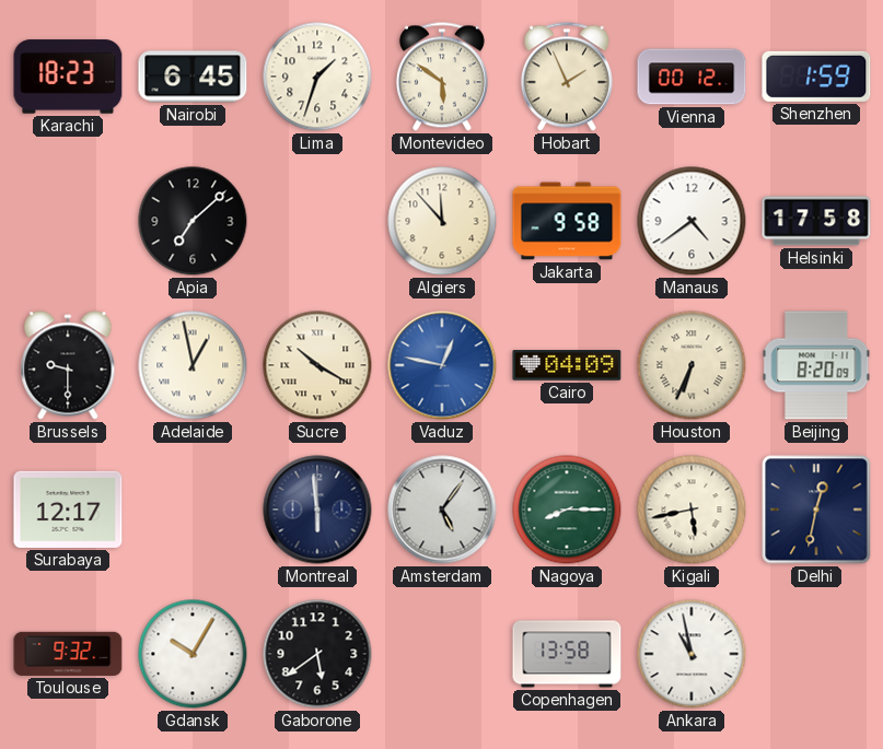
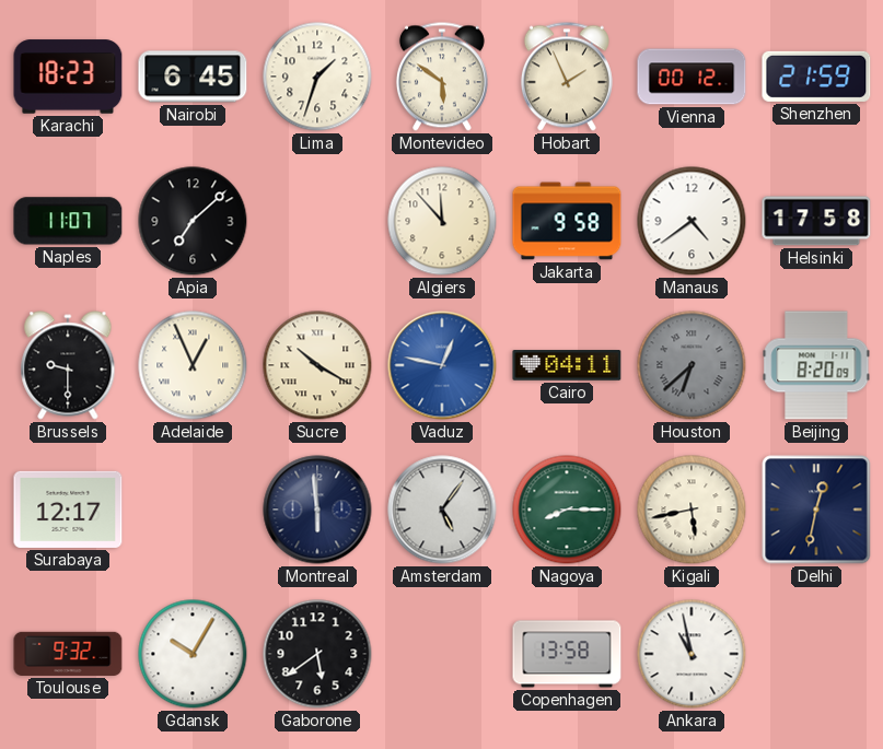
Shenzhen: 1:59 -> 21:59
Naples: none -> 11:07
Adelaide: 12:58 -> 12:56
Cairo: 04:09 -> 04:11
Houston: 6:34 -> 6:38
Houston dial: cream -> grey
